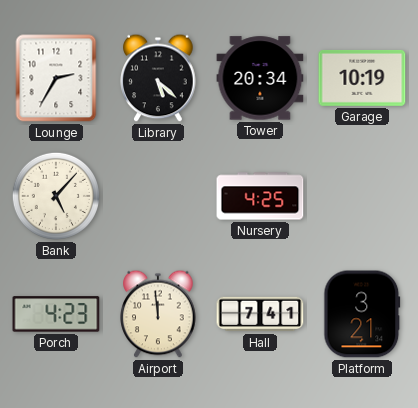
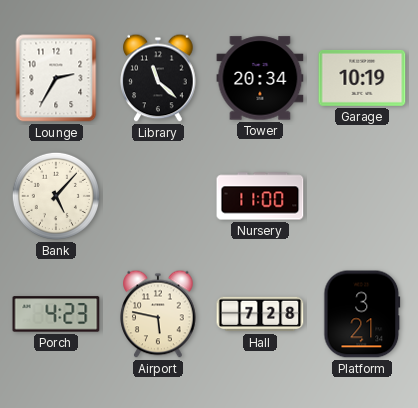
Library: 5:22 -> 11:22
Nursery: 4:25 -> 11:00
Airport: 11:59 -> 5:47
Hall: 7:41 -> 7:28
